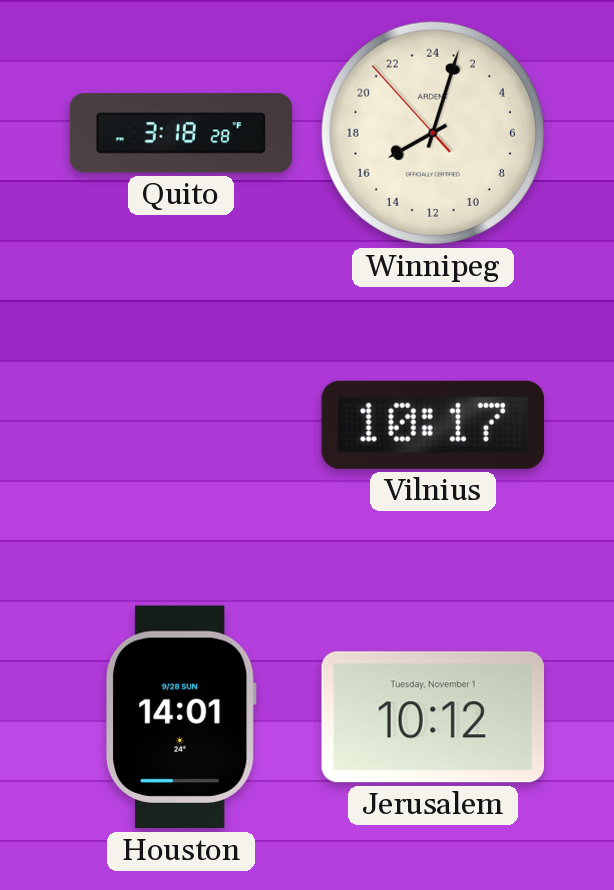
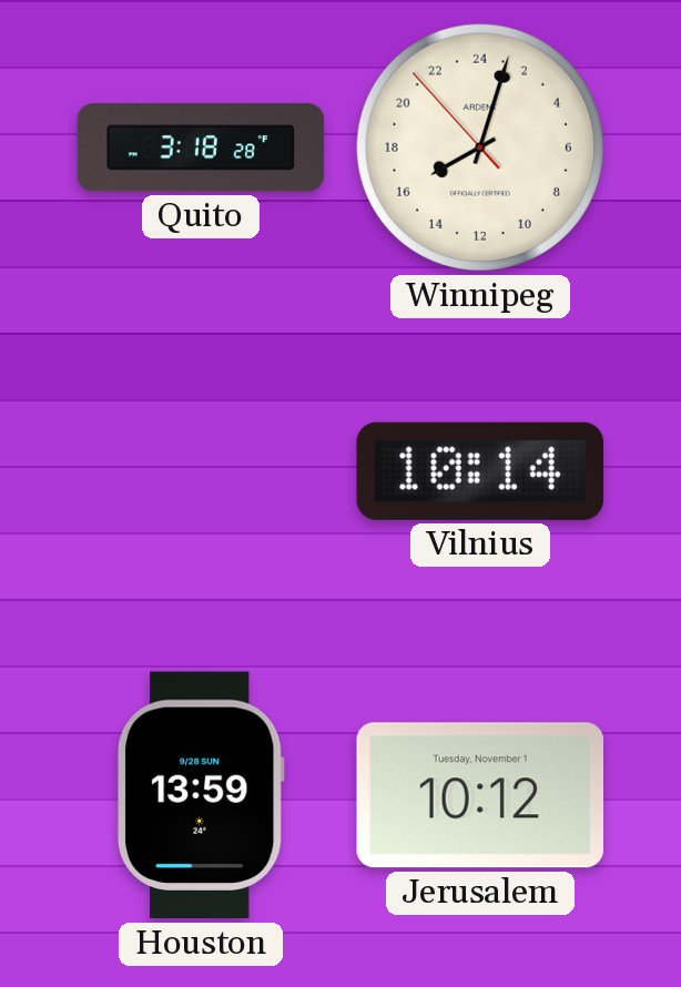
Vilnius: 10:17 -> 10:14
Houston: 14:01 -> 13:59
